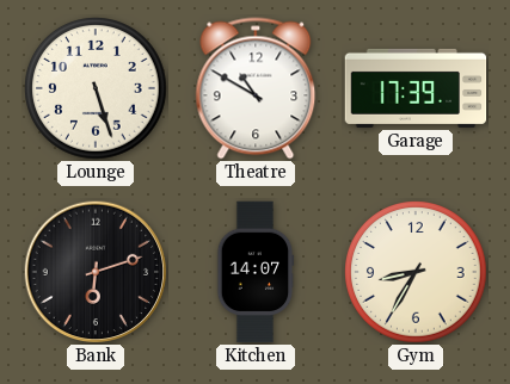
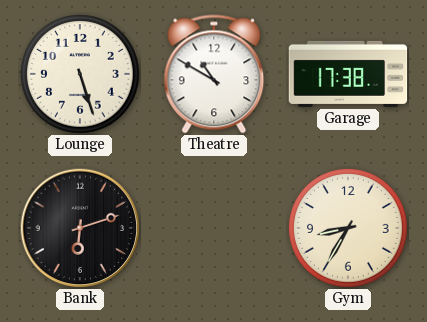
Garage: 17:39 -> 17:38
Kitchen: 14:07 -> none
